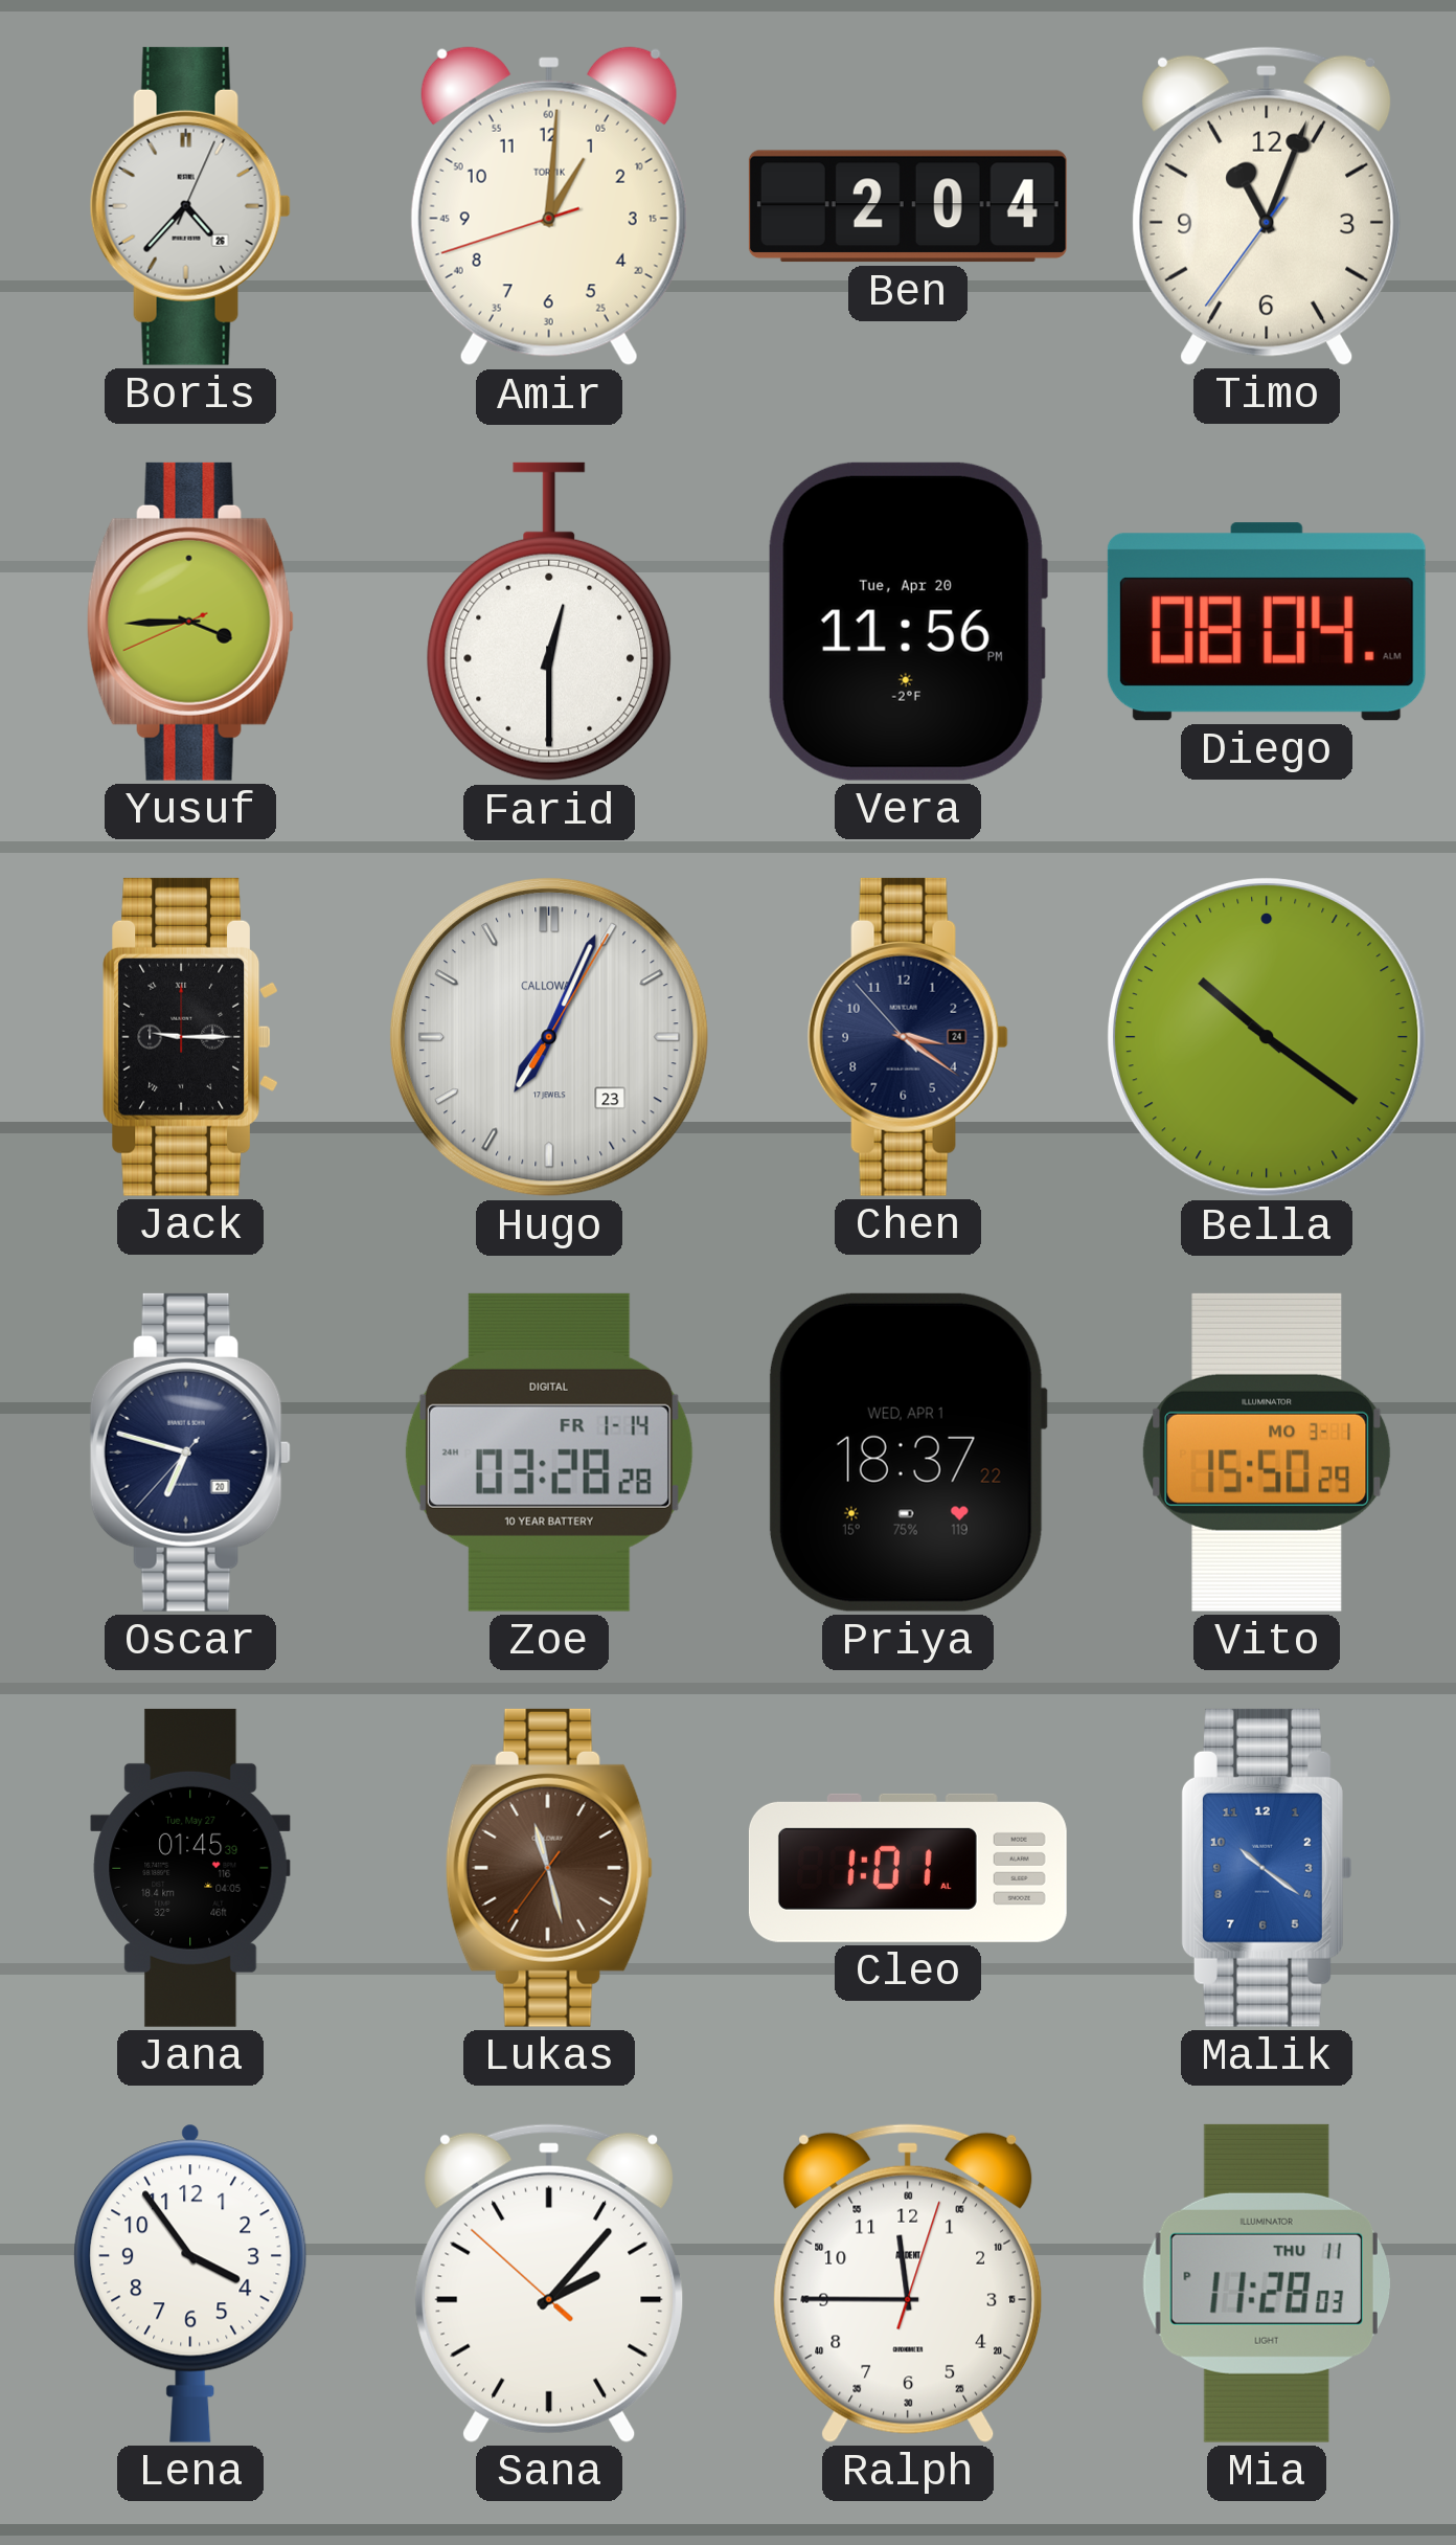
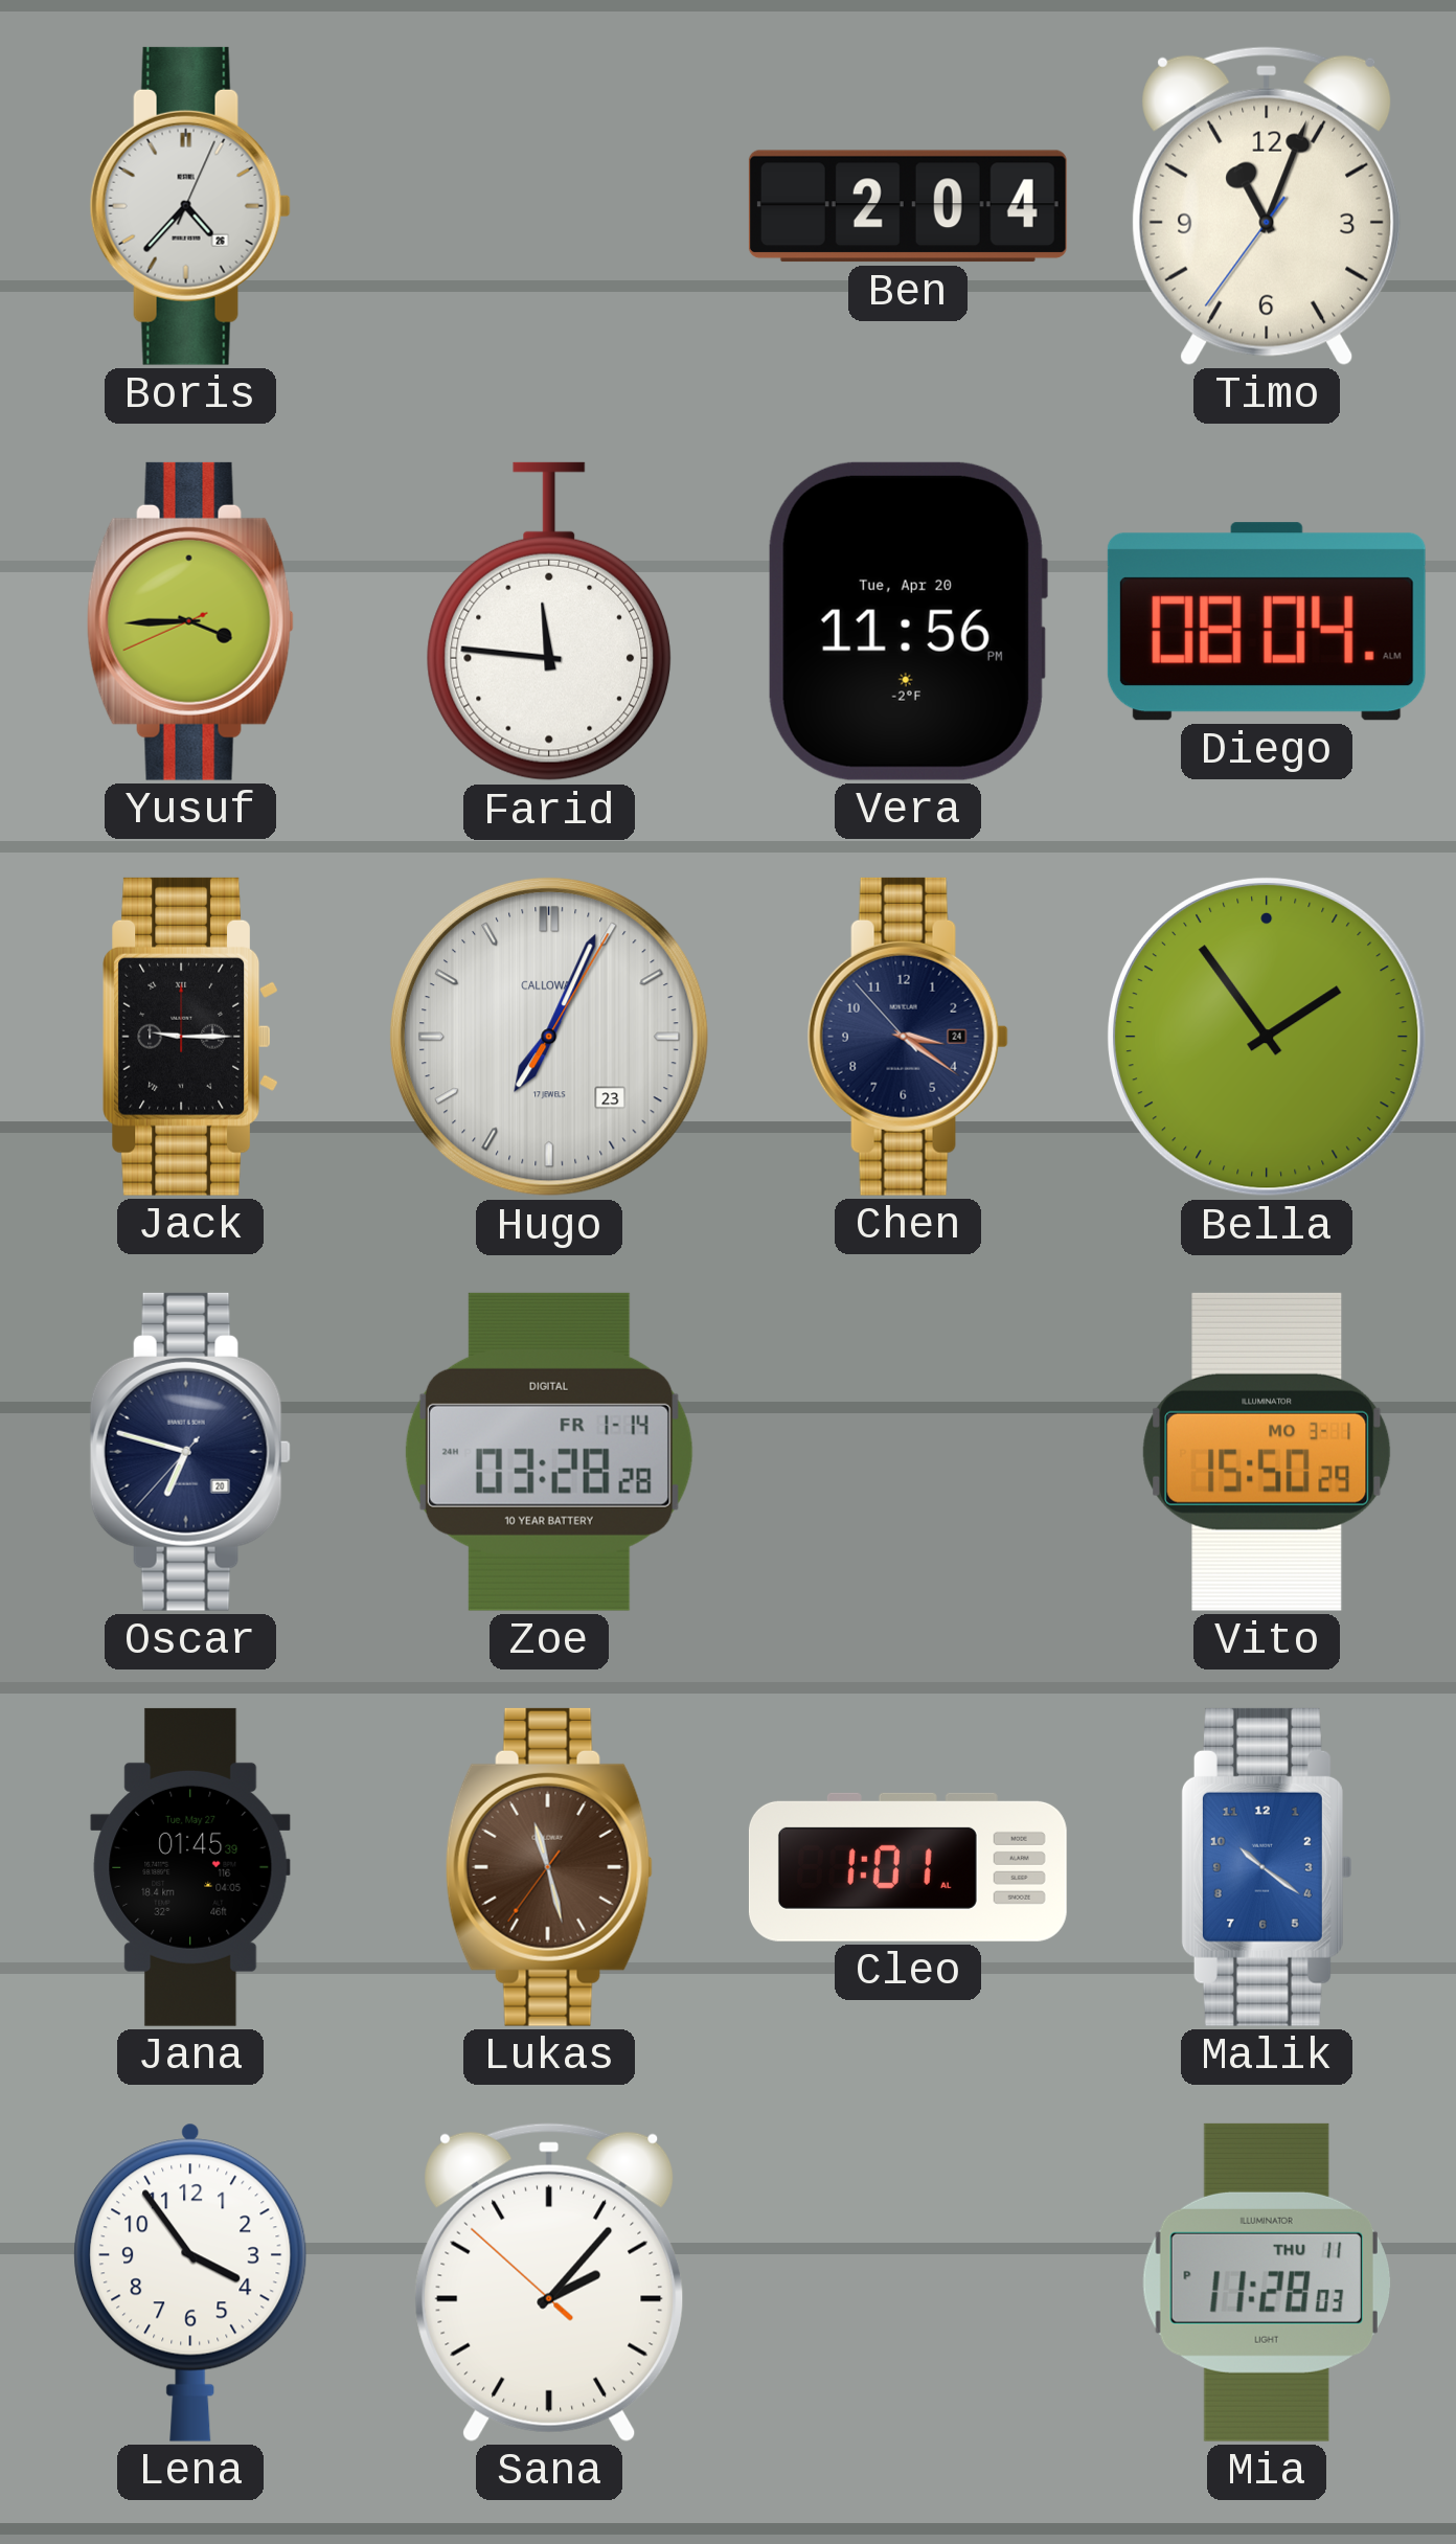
Amir: 1:00 -> none
Farid: 12:30 -> 11:46
Bella: 10:21 -> 1:54
Priya: 18:37 -> none
Ralph: 11:45 -> none
